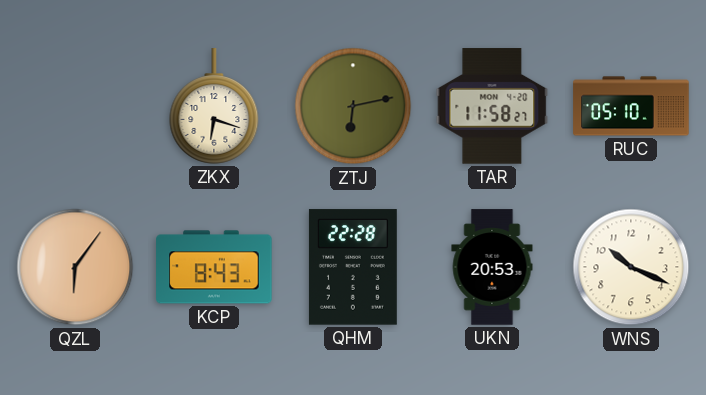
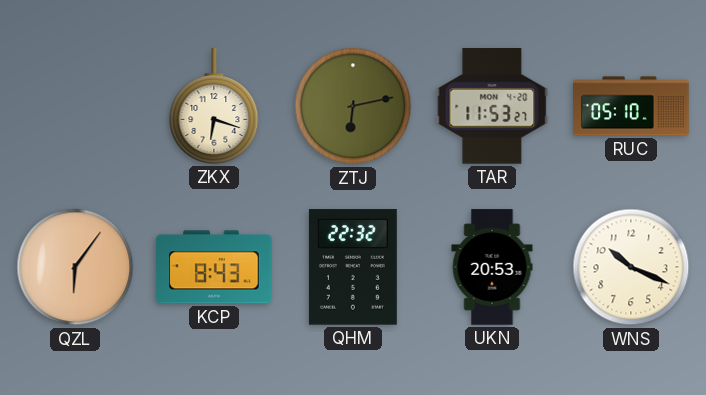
TAR: 11:58 -> 11:53
QHM: 22:28 -> 22:32
